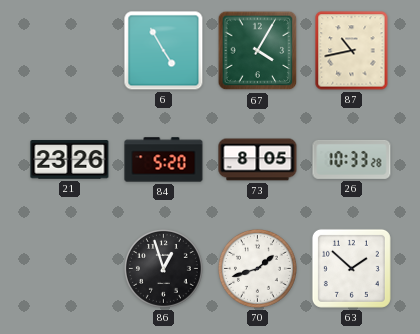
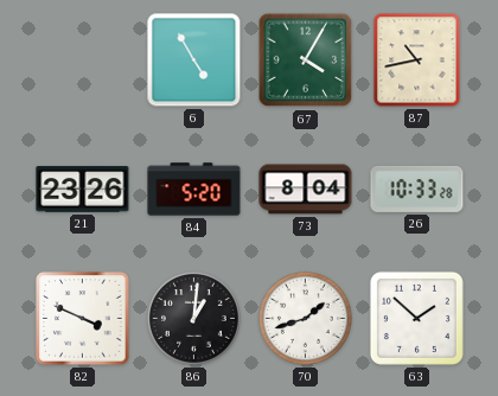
73: 8:05 -> 8:04
82: none -> 3:49
86: 12:57 -> 1:01
